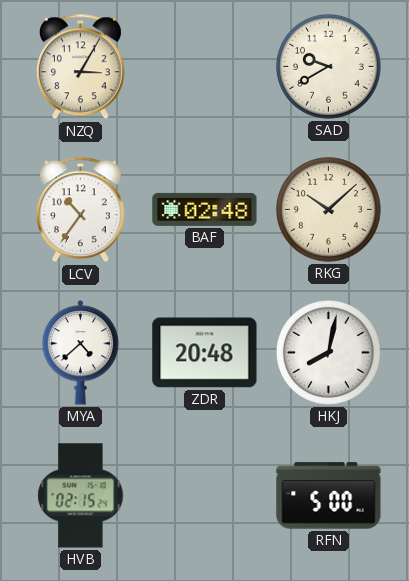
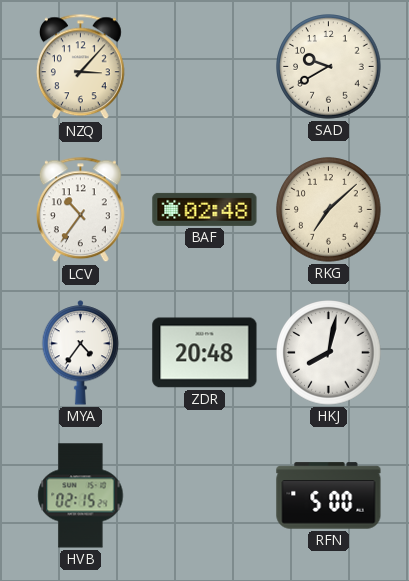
NZQ: 3:05 -> 3:07
RKG: 10:08 -> 7:08
MYA: 4:38 -> 4:36
